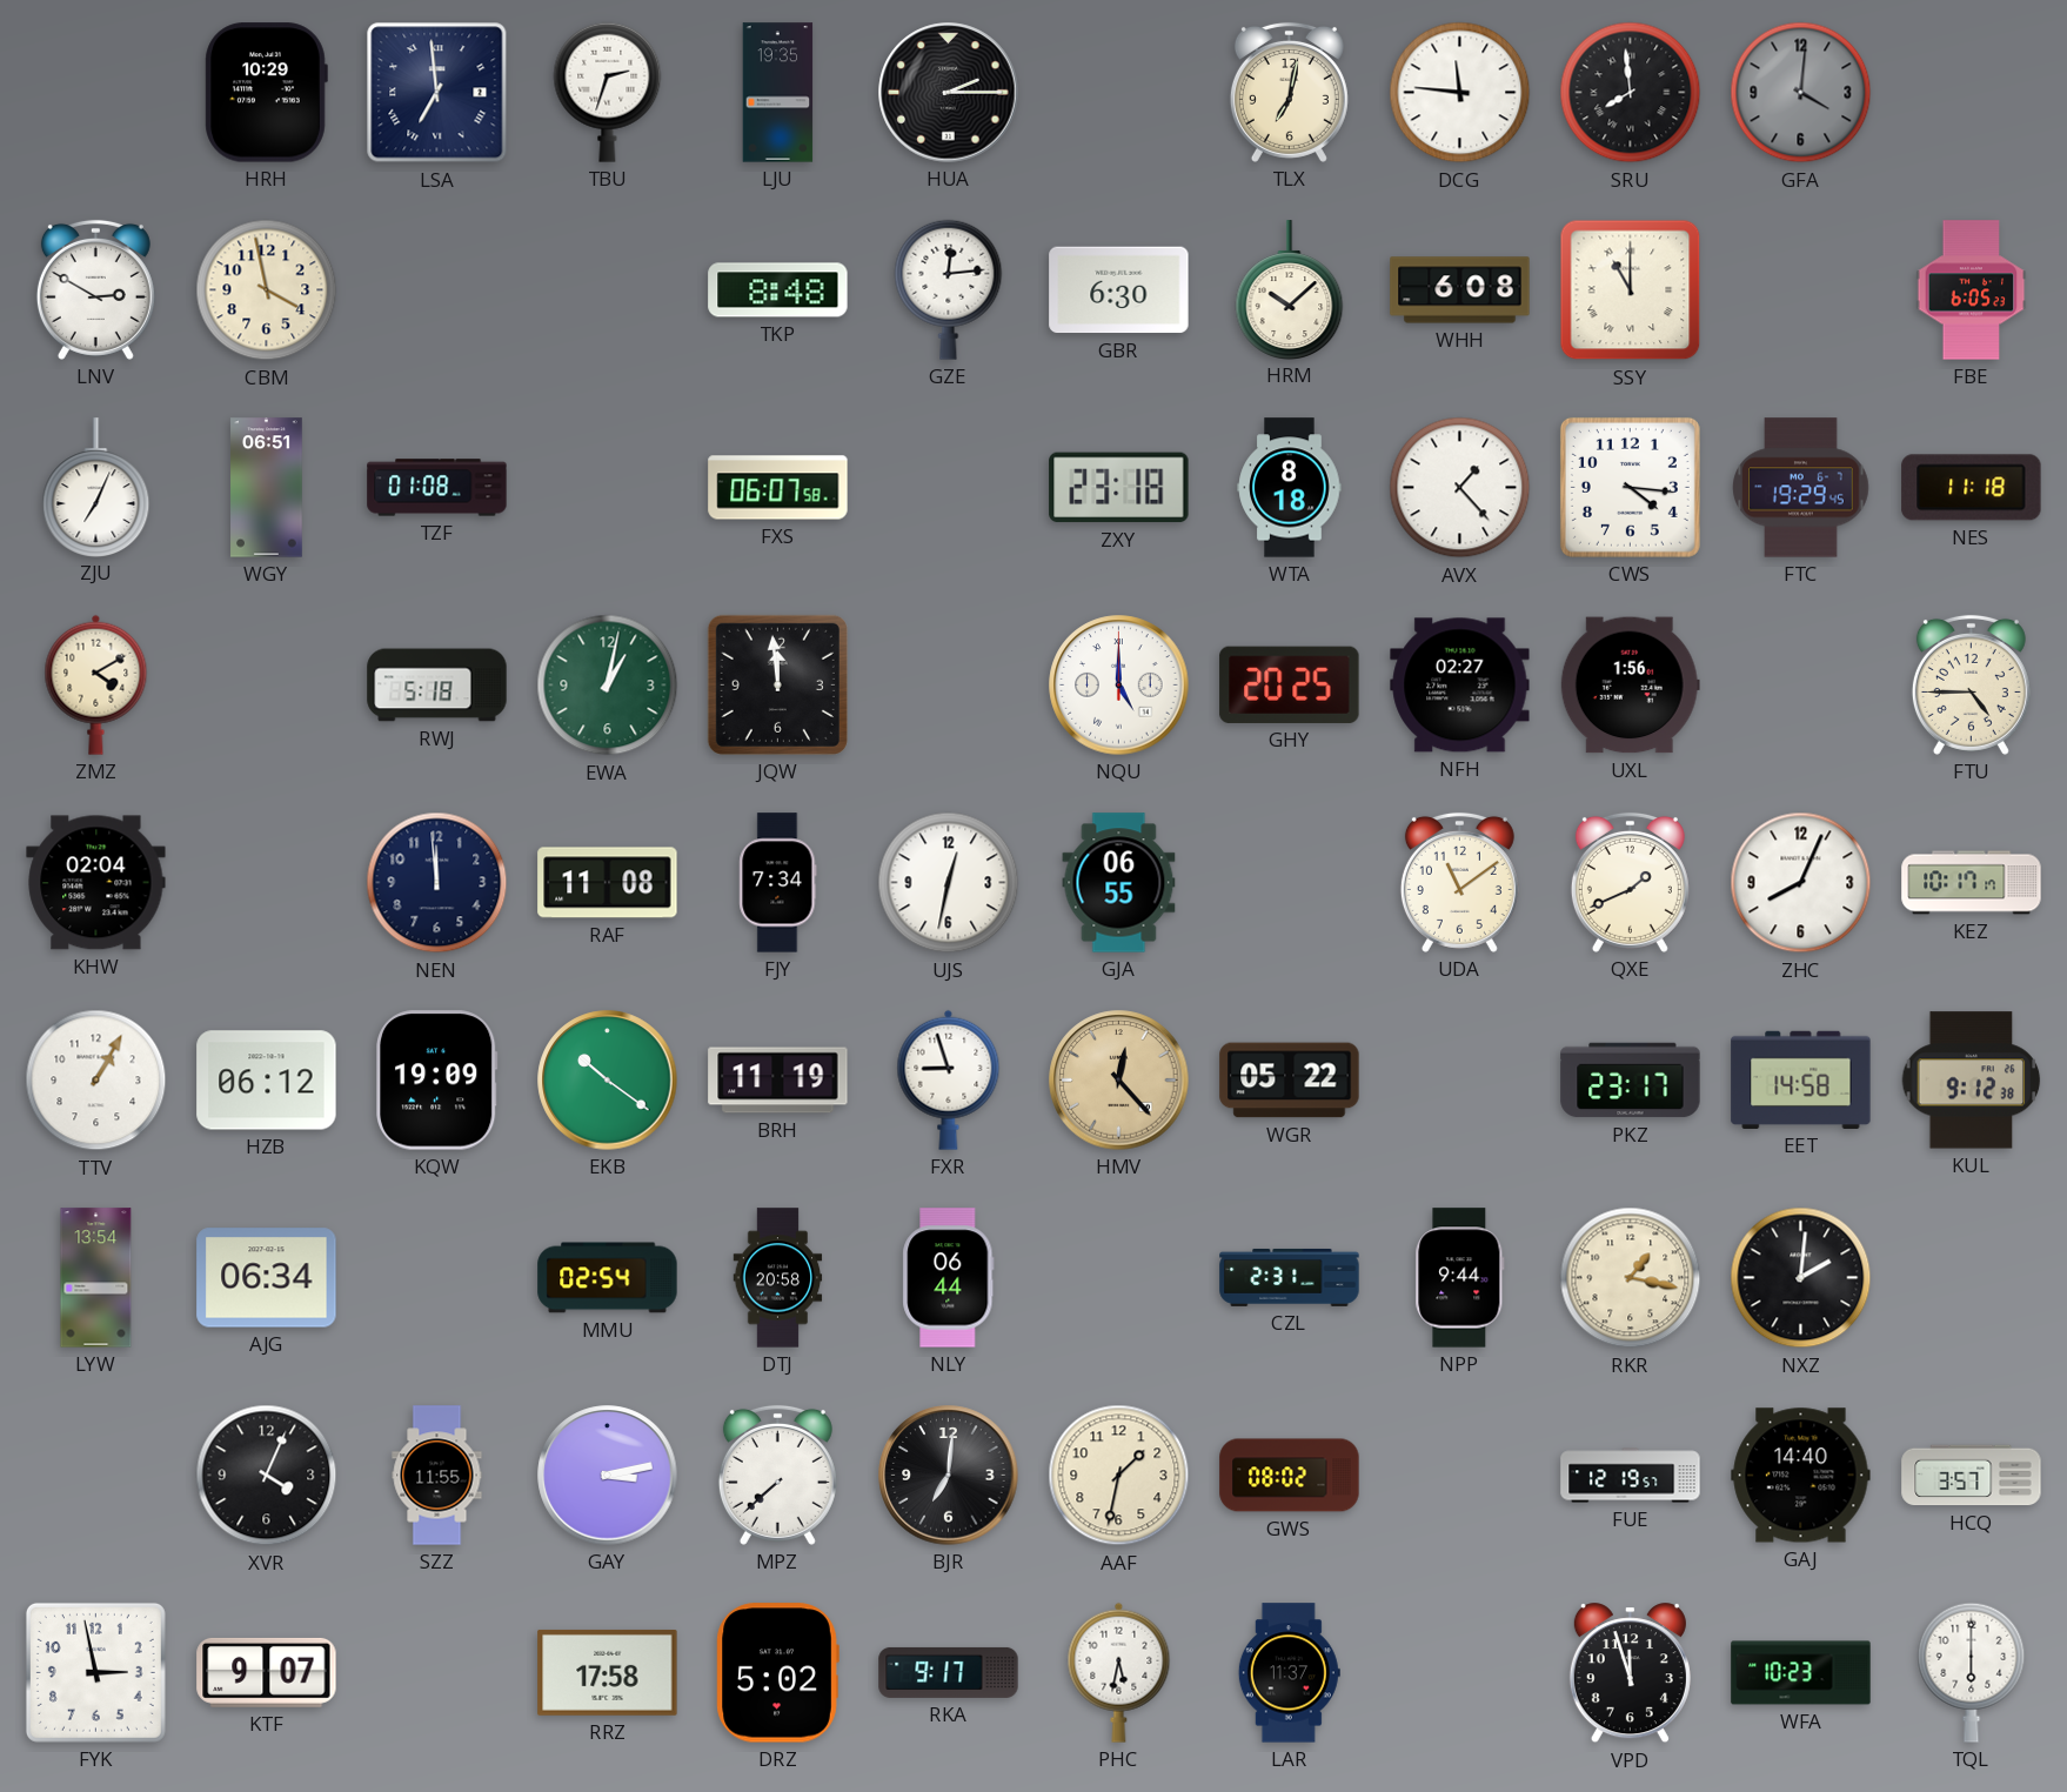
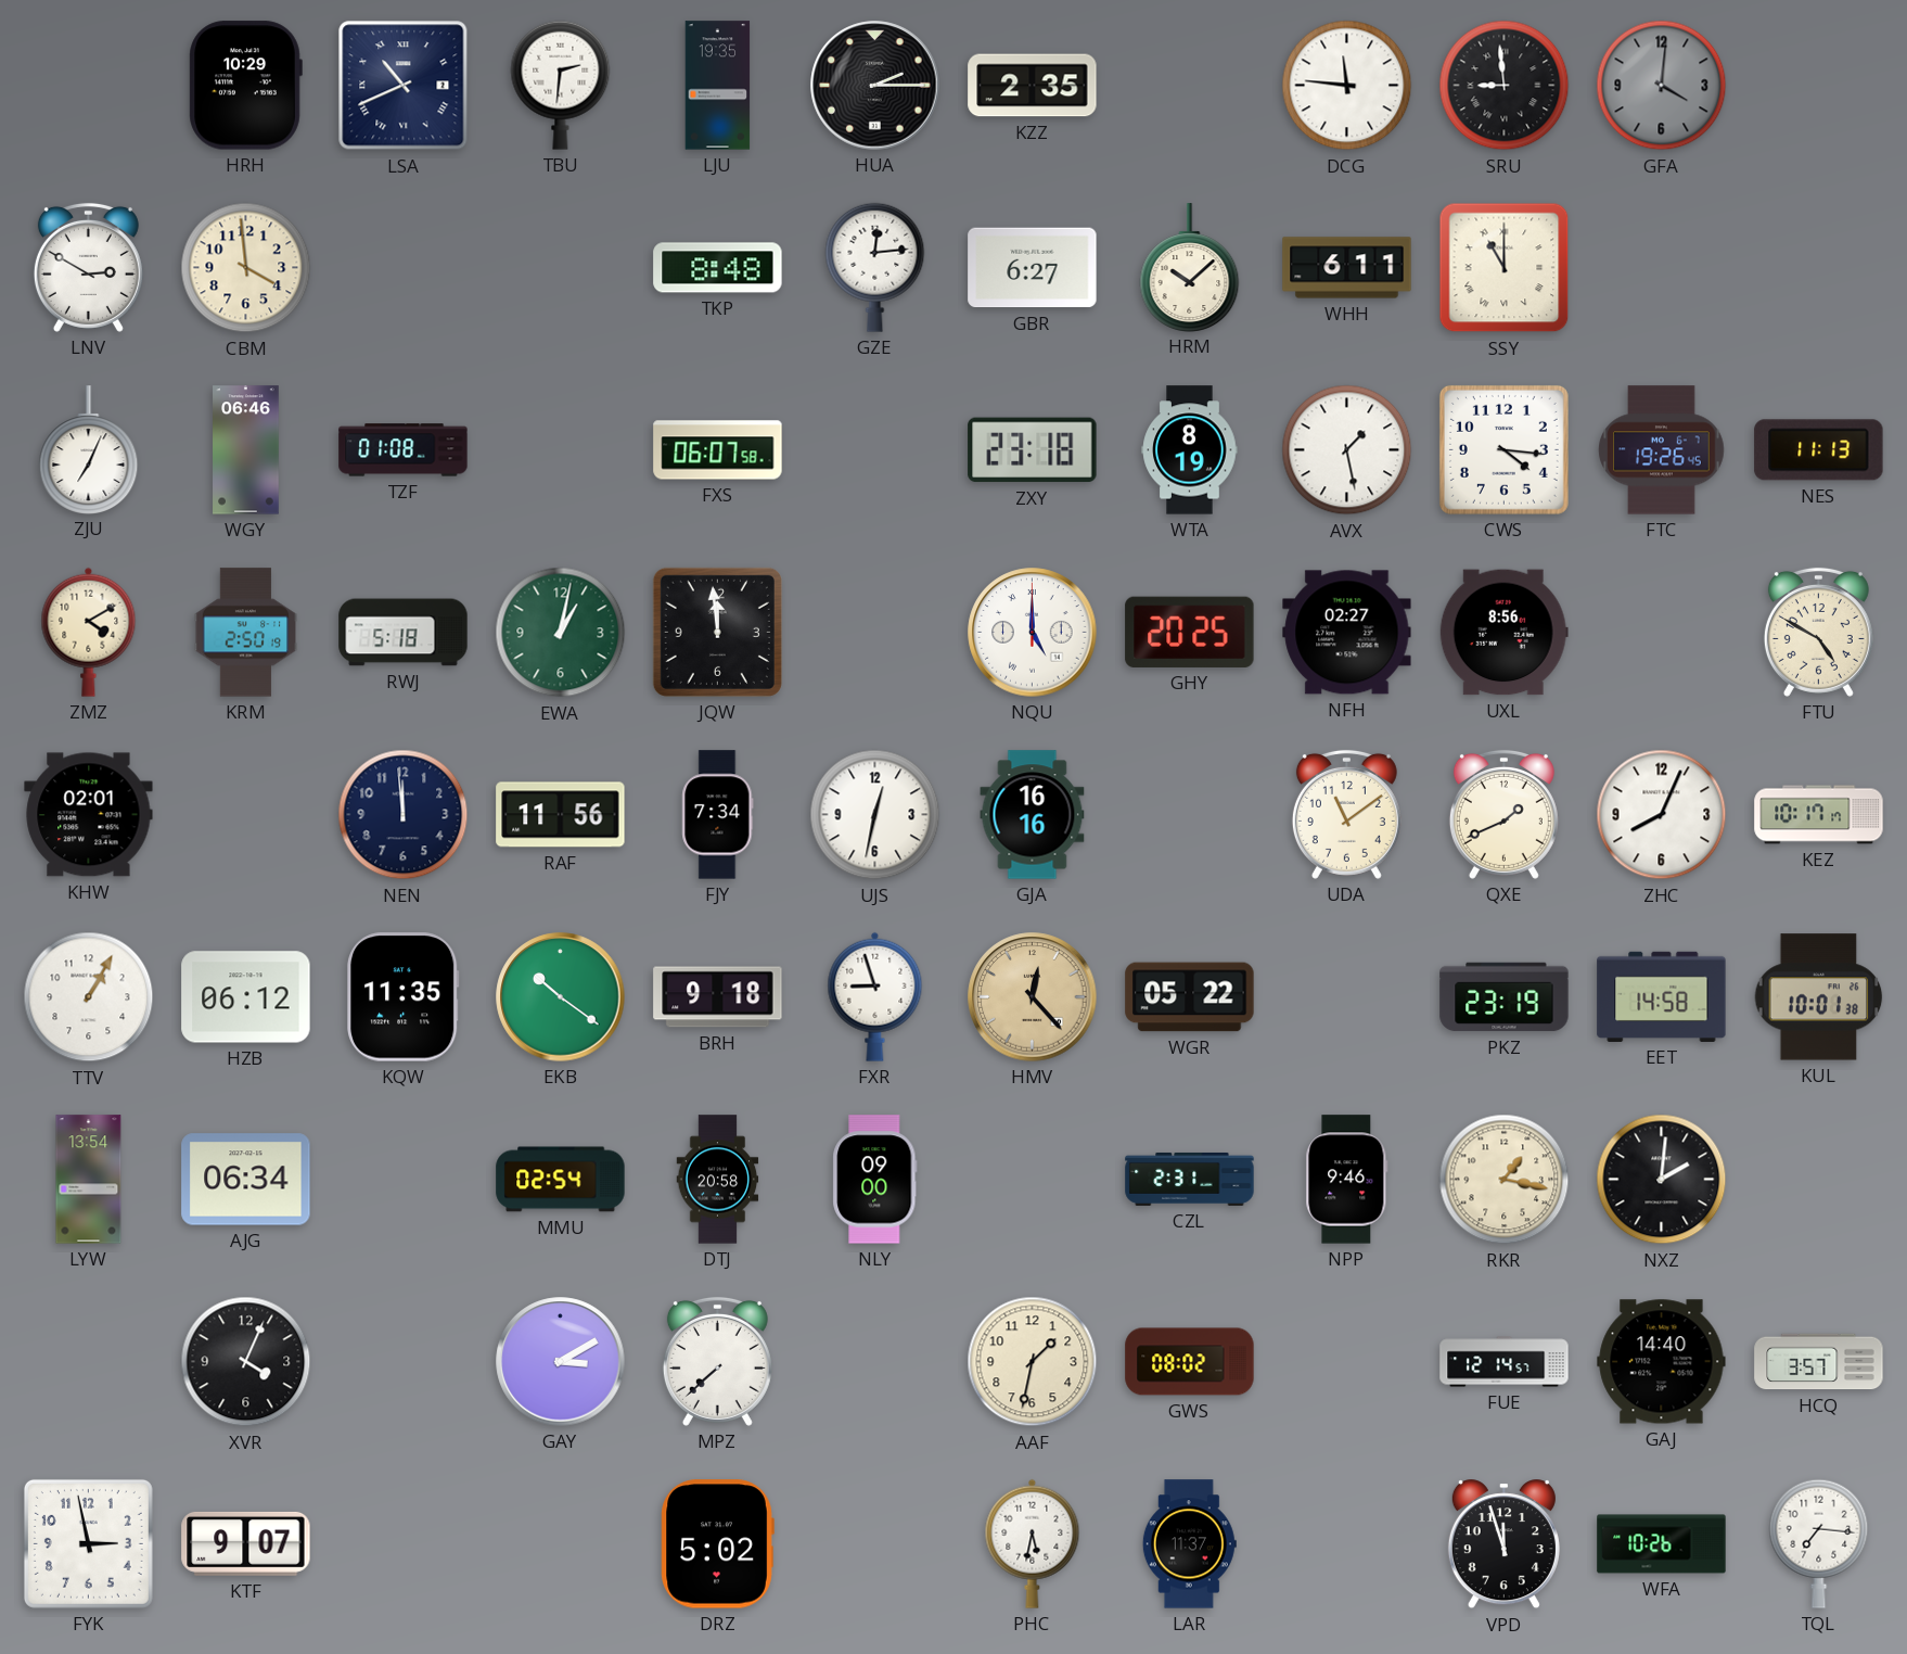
LSA: 6:59 -> 10:41
TBU: 2:33 -> 2:31
KZZ: none -> 2:35
TLX: 7:02 -> none
SRU: 7:59 -> 8:59
CBM: 3:58 -> 3:59
GBR: 6:30 -> 6:27
WHH: 6:08 -> 6:11
FBE: 6:05 -> none
WGY: 06:51 -> 06:46
WTA: 8:18 -> 8:19
AVX: 1:23 -> 1:28
FTC: 19:29 -> 19:26
NES: 11:18 -> 11:13
KRM: none -> 2:50
UXL: 1:56 -> 8:56
FTU: 4:45 -> 4:50
KHW: 02:04 -> 02:01
RAF: 11:08 -> 11:56
GJA: 06:55 -> 16:16
KQW: 19:09 -> 11:35
BRH: 11:19 -> 9:18
PKZ: 23:17 -> 23:19
KUL: 9:12 -> 10:01
NLY: 06:44 -> 09:00
NPP: 9:44 -> 9:46
SZZ: 11:55 -> none
GAY: 3:13 -> 3:10
BJR: 7:01 -> none
FUE: 12:19 -> 12:14
RRZ: 17:58 -> none
RKA: 9:17 -> none
WFA: 10:23 -> 10:26
TQL: 6:00 -> 7:16
